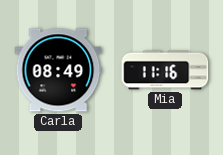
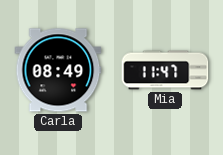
Mia: 11:16 -> 11:47
